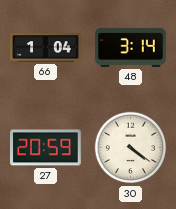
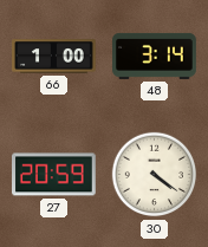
66: 1:04 -> 1:00
